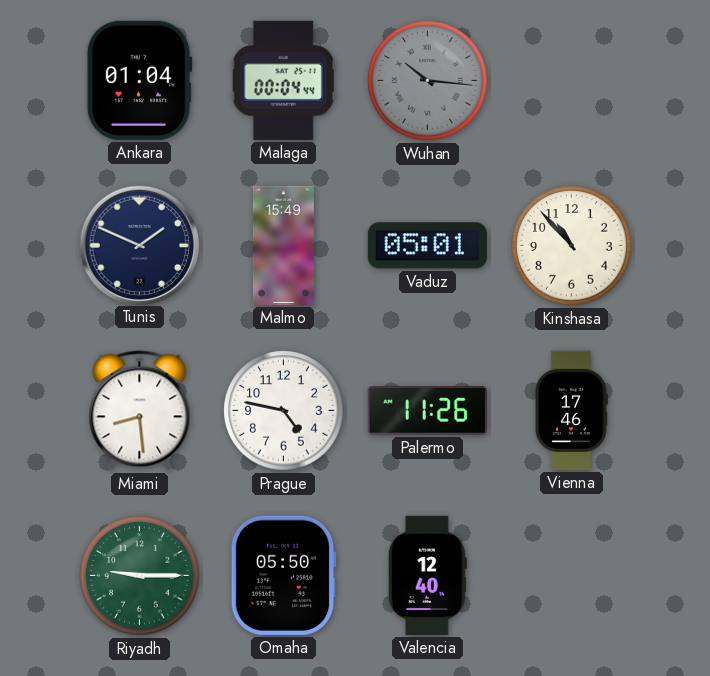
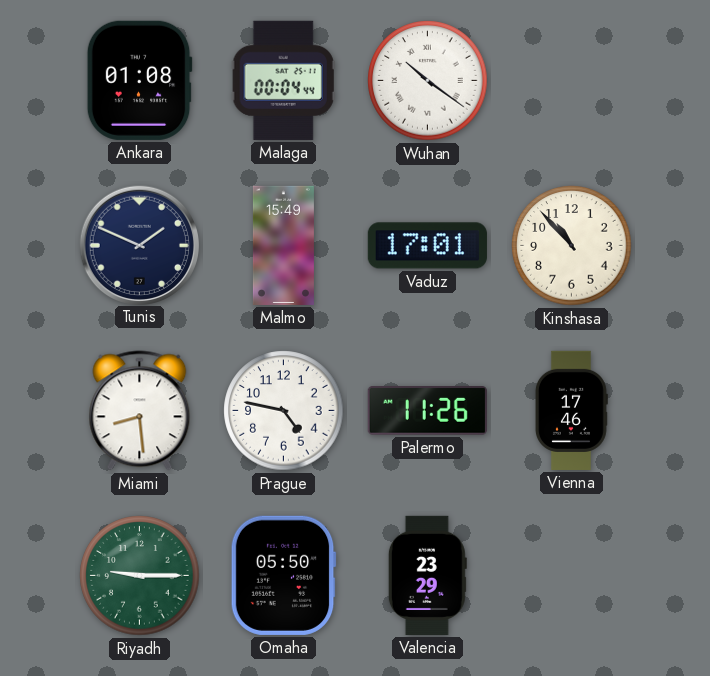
Ankara: 01:04 -> 01:08
Wuhan: 10:16 -> 10:21
Wuhan dial: grey -> white
Vaduz: 05:01 -> 17:01
Valencia: 12:40 -> 23:29
